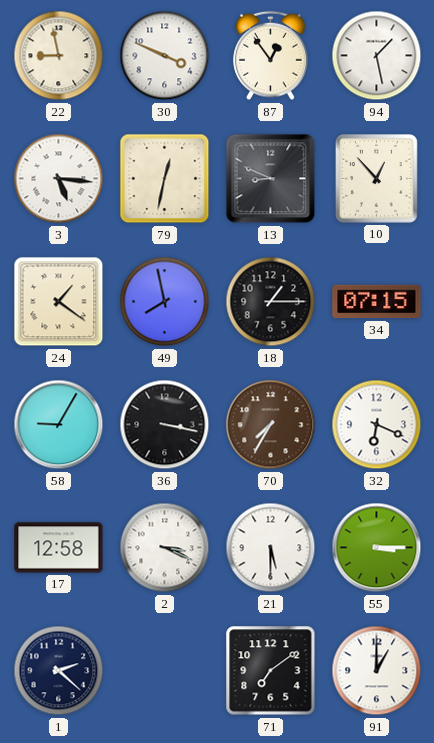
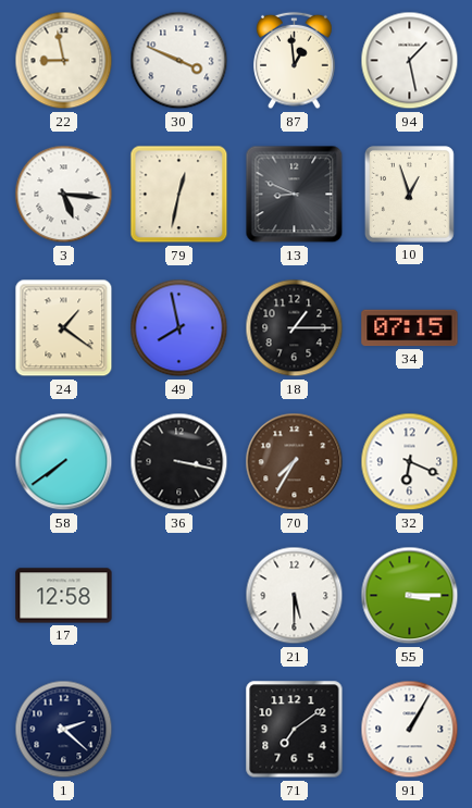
87: 12:54 -> 12:59
10: 12:53 -> 12:57
58: 9:05 -> 7:39
2: 3:19 -> none
91: 1:00 -> 1:05
